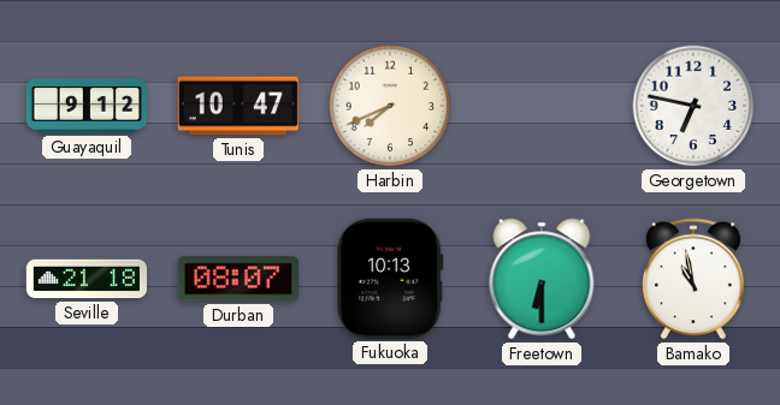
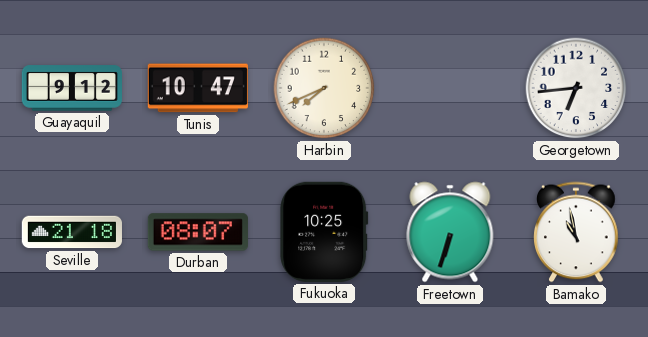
Georgetown: 6:47 -> 6:44
Fukuoka: 10:13 -> 10:25
Freetown: 6:30 -> 6:33
